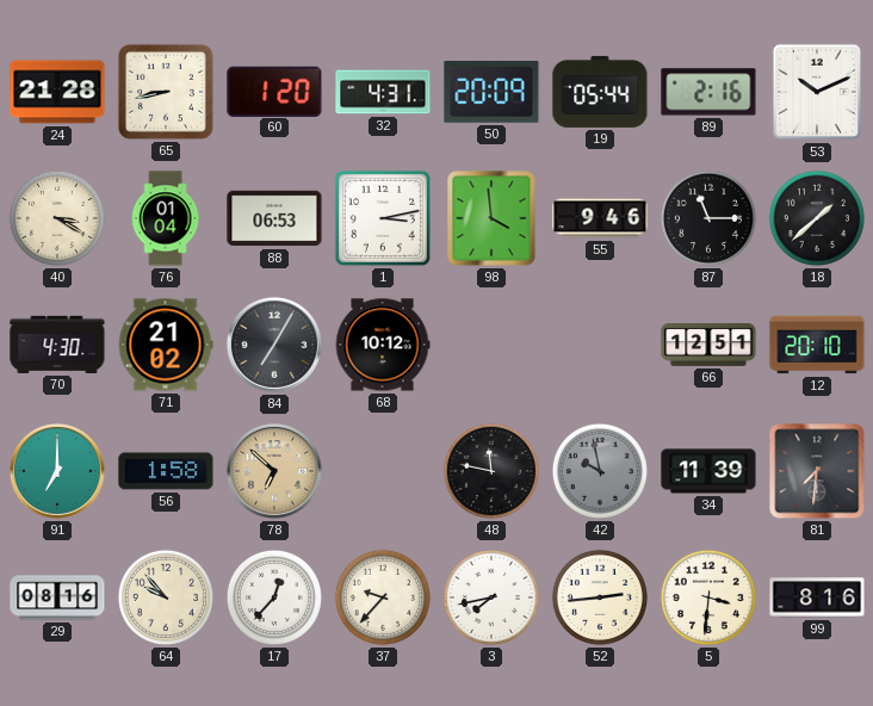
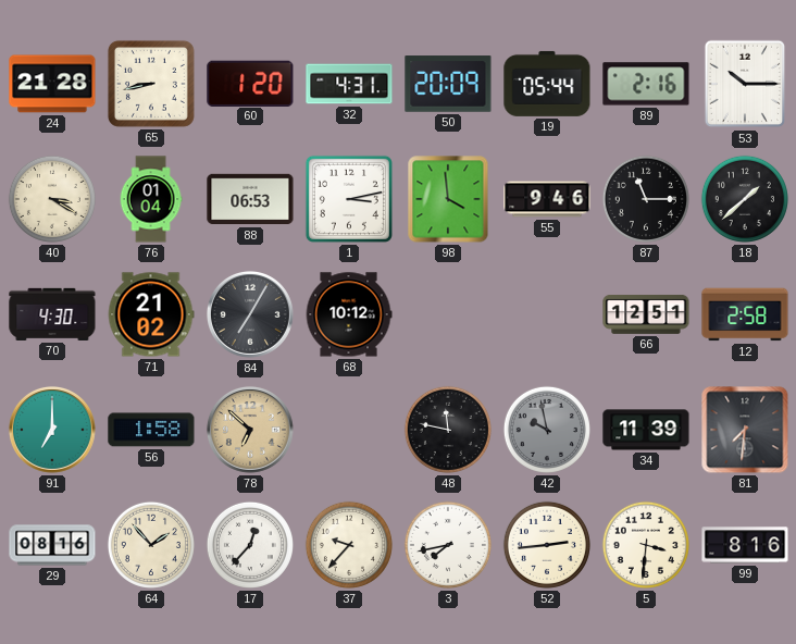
53: 10:11 -> 10:15
12: 20:10 -> 2:58
64: 9:53 -> 1:53
